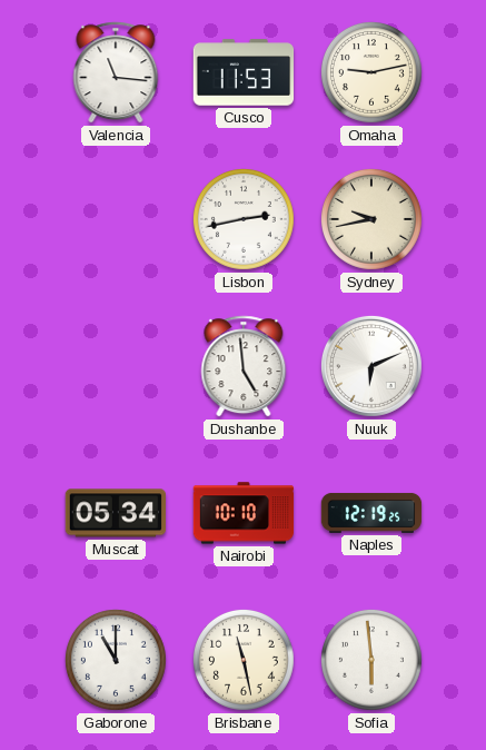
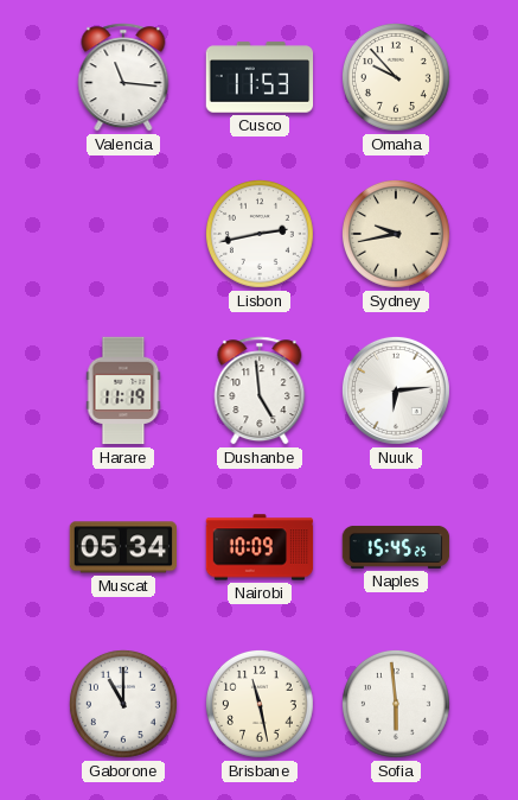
Omaha: 9:13 -> 9:53
Harare: none -> 11:19
Nuuk: 6:11 -> 6:14
Nairobi: 10:10 -> 10:09
Naples: 12:19 -> 15:45
